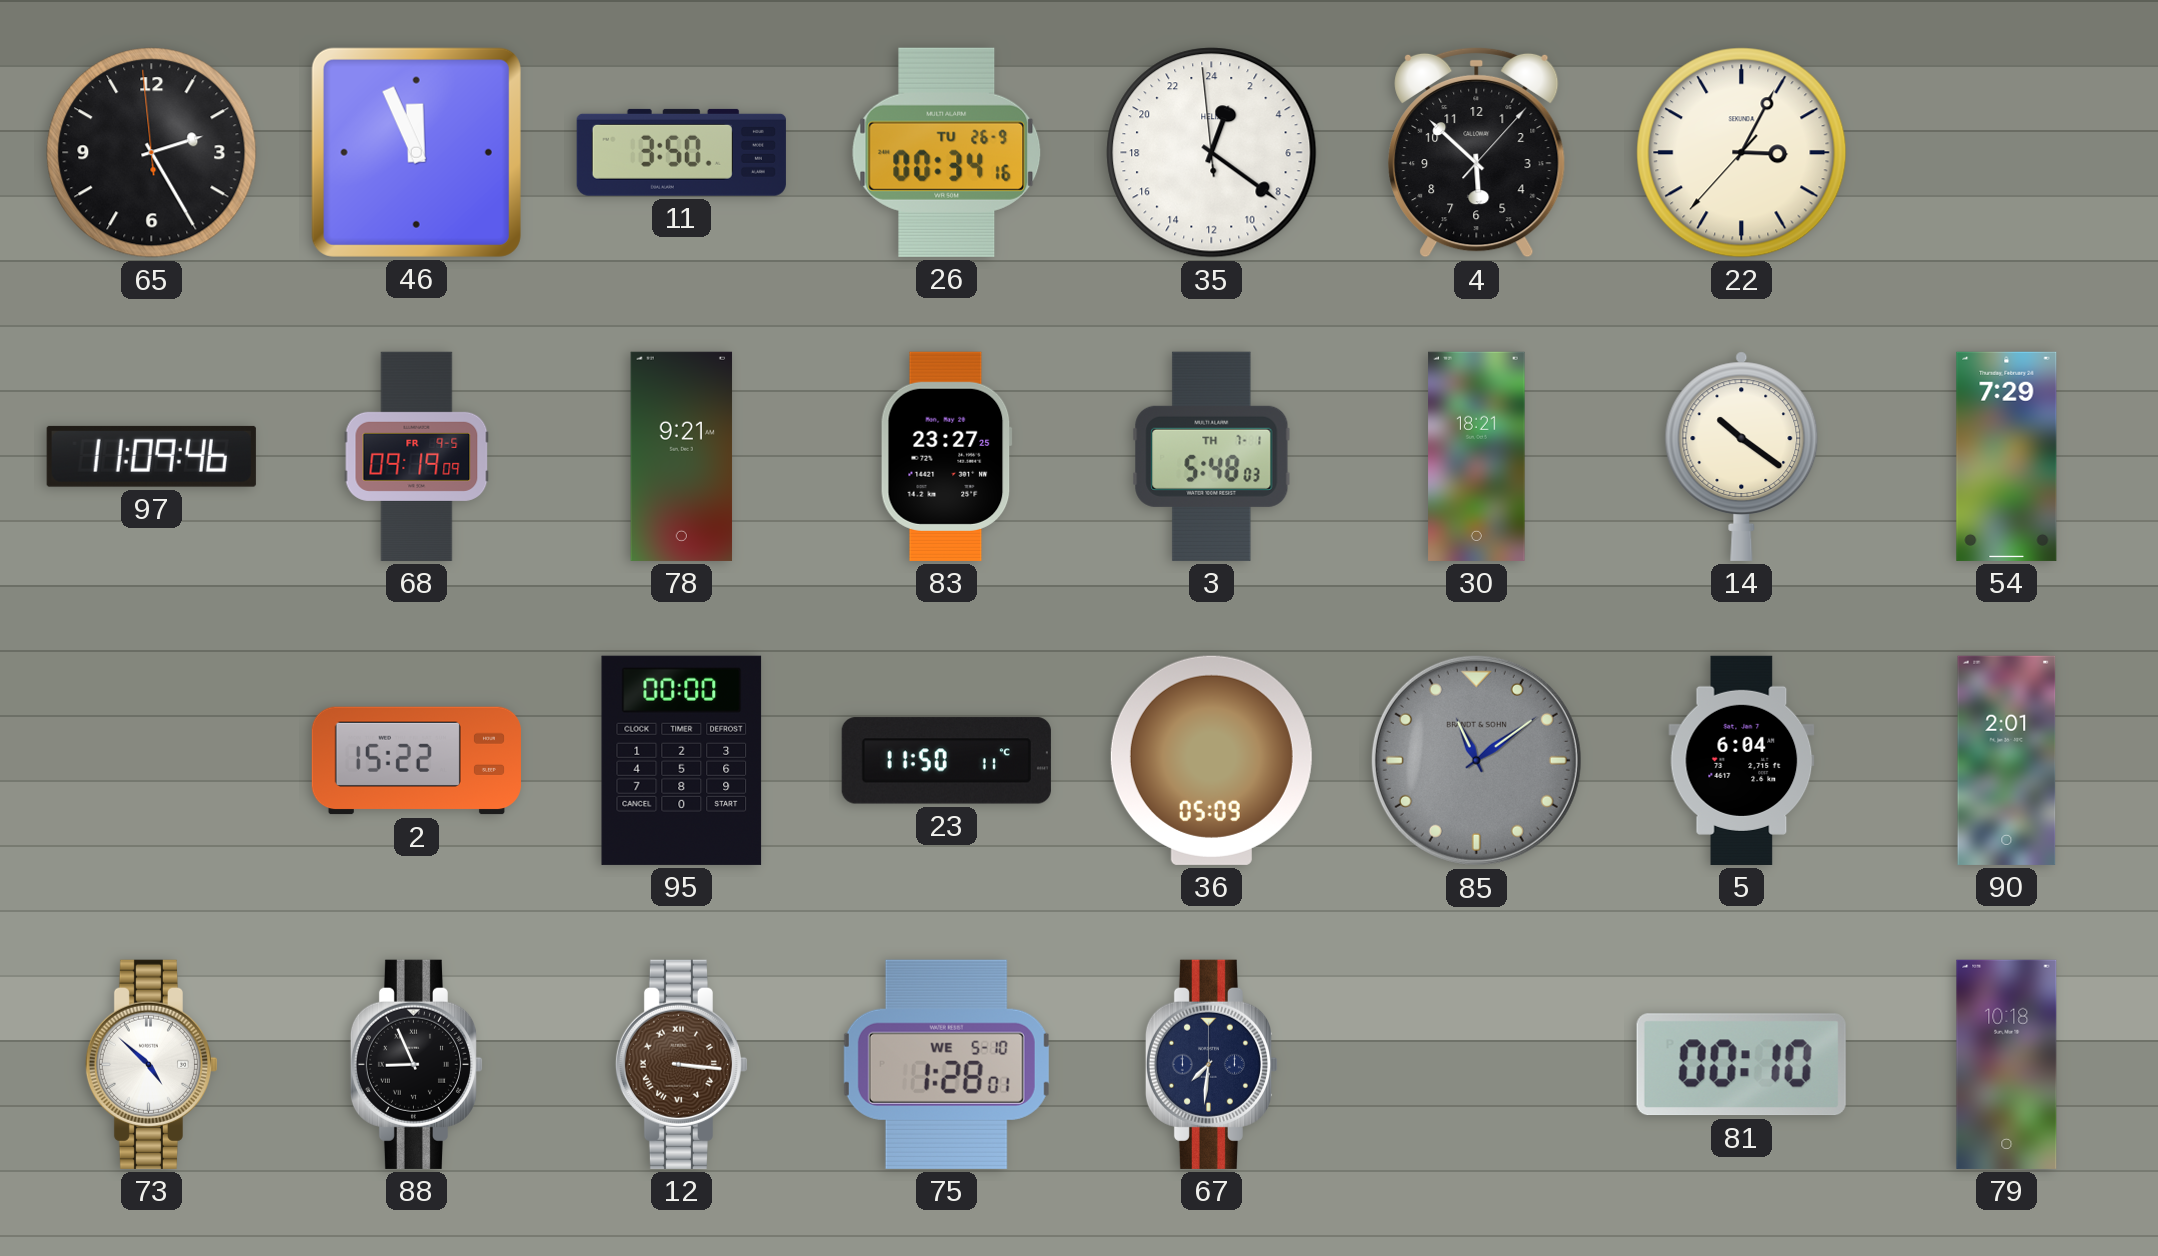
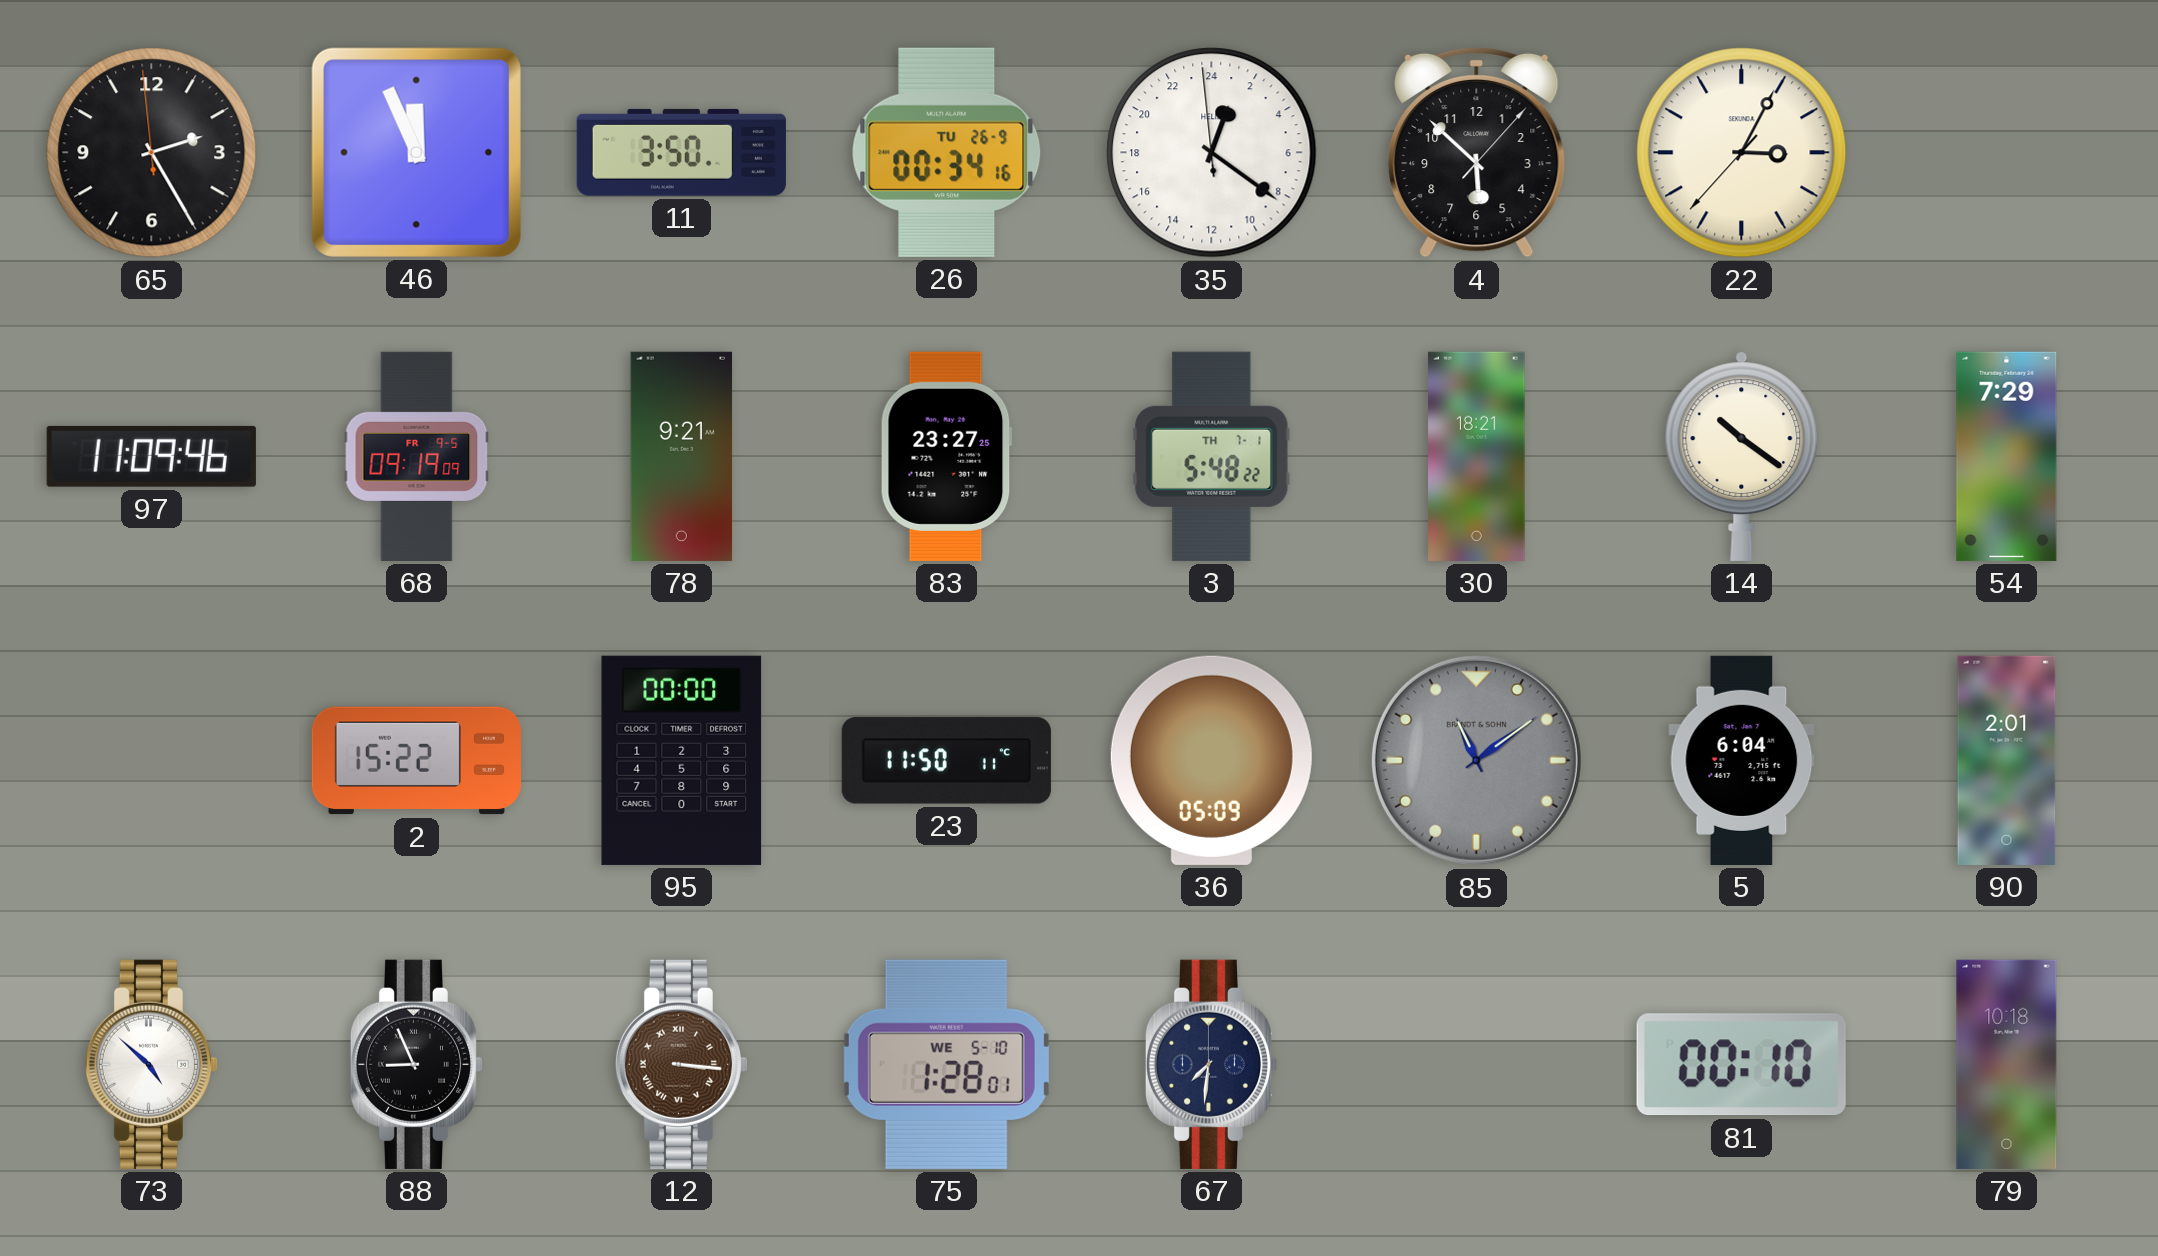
3: 5:48:03 -> 5:48:22
